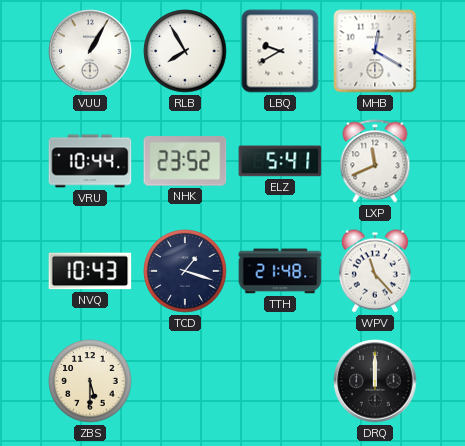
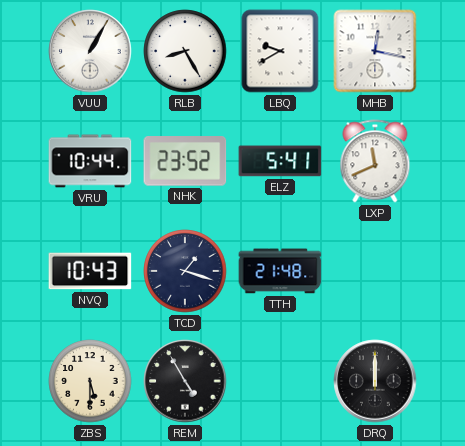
RLB: 7:55 -> 8:25
MHB: 12:20 -> 12:17
WPV: 11:23 -> none
REM: none -> 4:55
